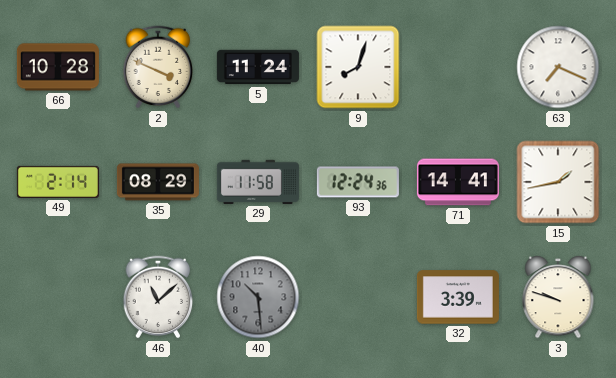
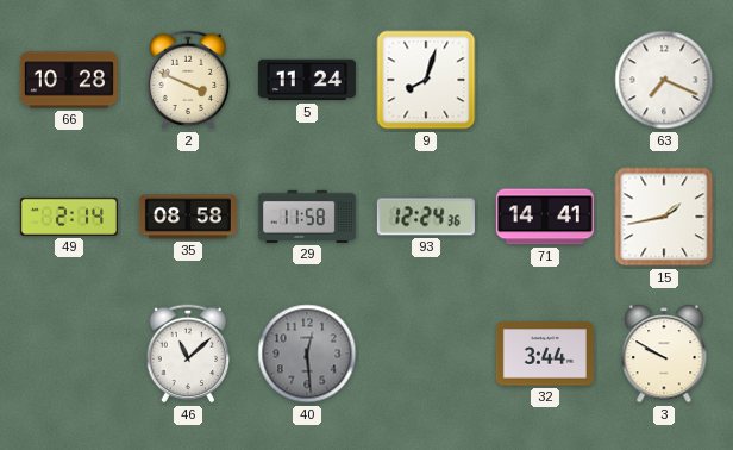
35: 08:29 -> 08:58
40: 10:29 -> 12:29
32: 3:39 -> 3:44
3: 9:48 -> 9:50
